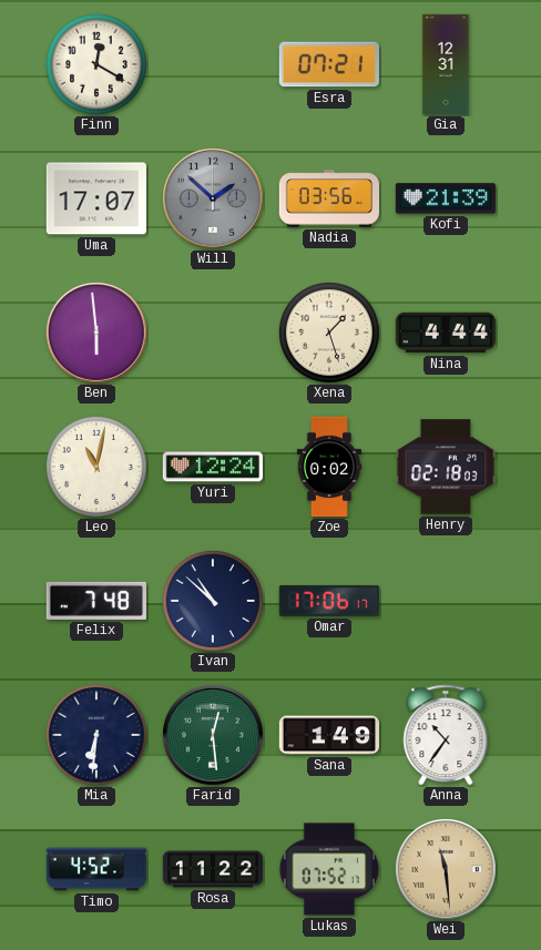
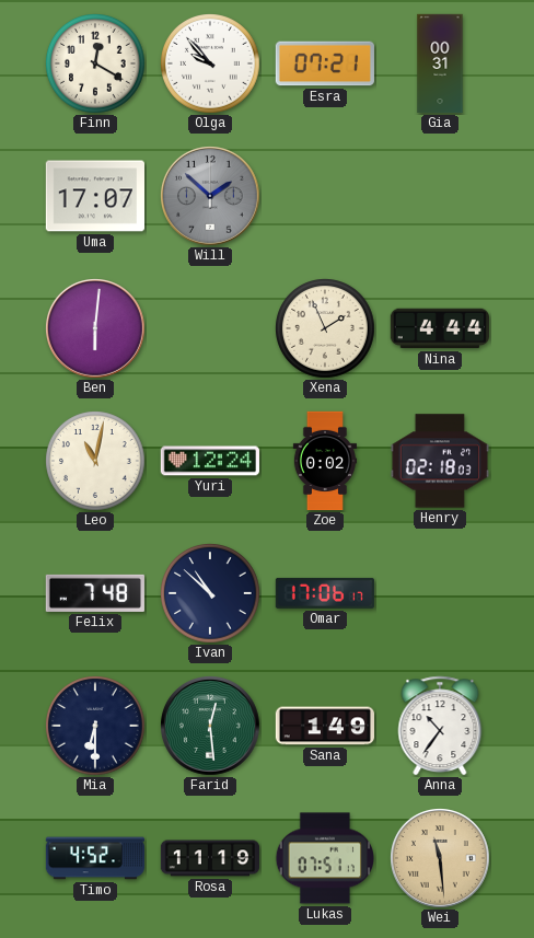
Olga: none -> 9:53
Gia: 12:31 -> 00:31
Nadia: 03:56 -> none
Kofi: 21:39 -> none
Ben: 5:59 -> 6:01
Xena: 1:27 -> 1:56
Mia: 6:31 -> 6:30
Rosa: 11:22 -> 11:19
Lukas: 07:52 -> 07:51
